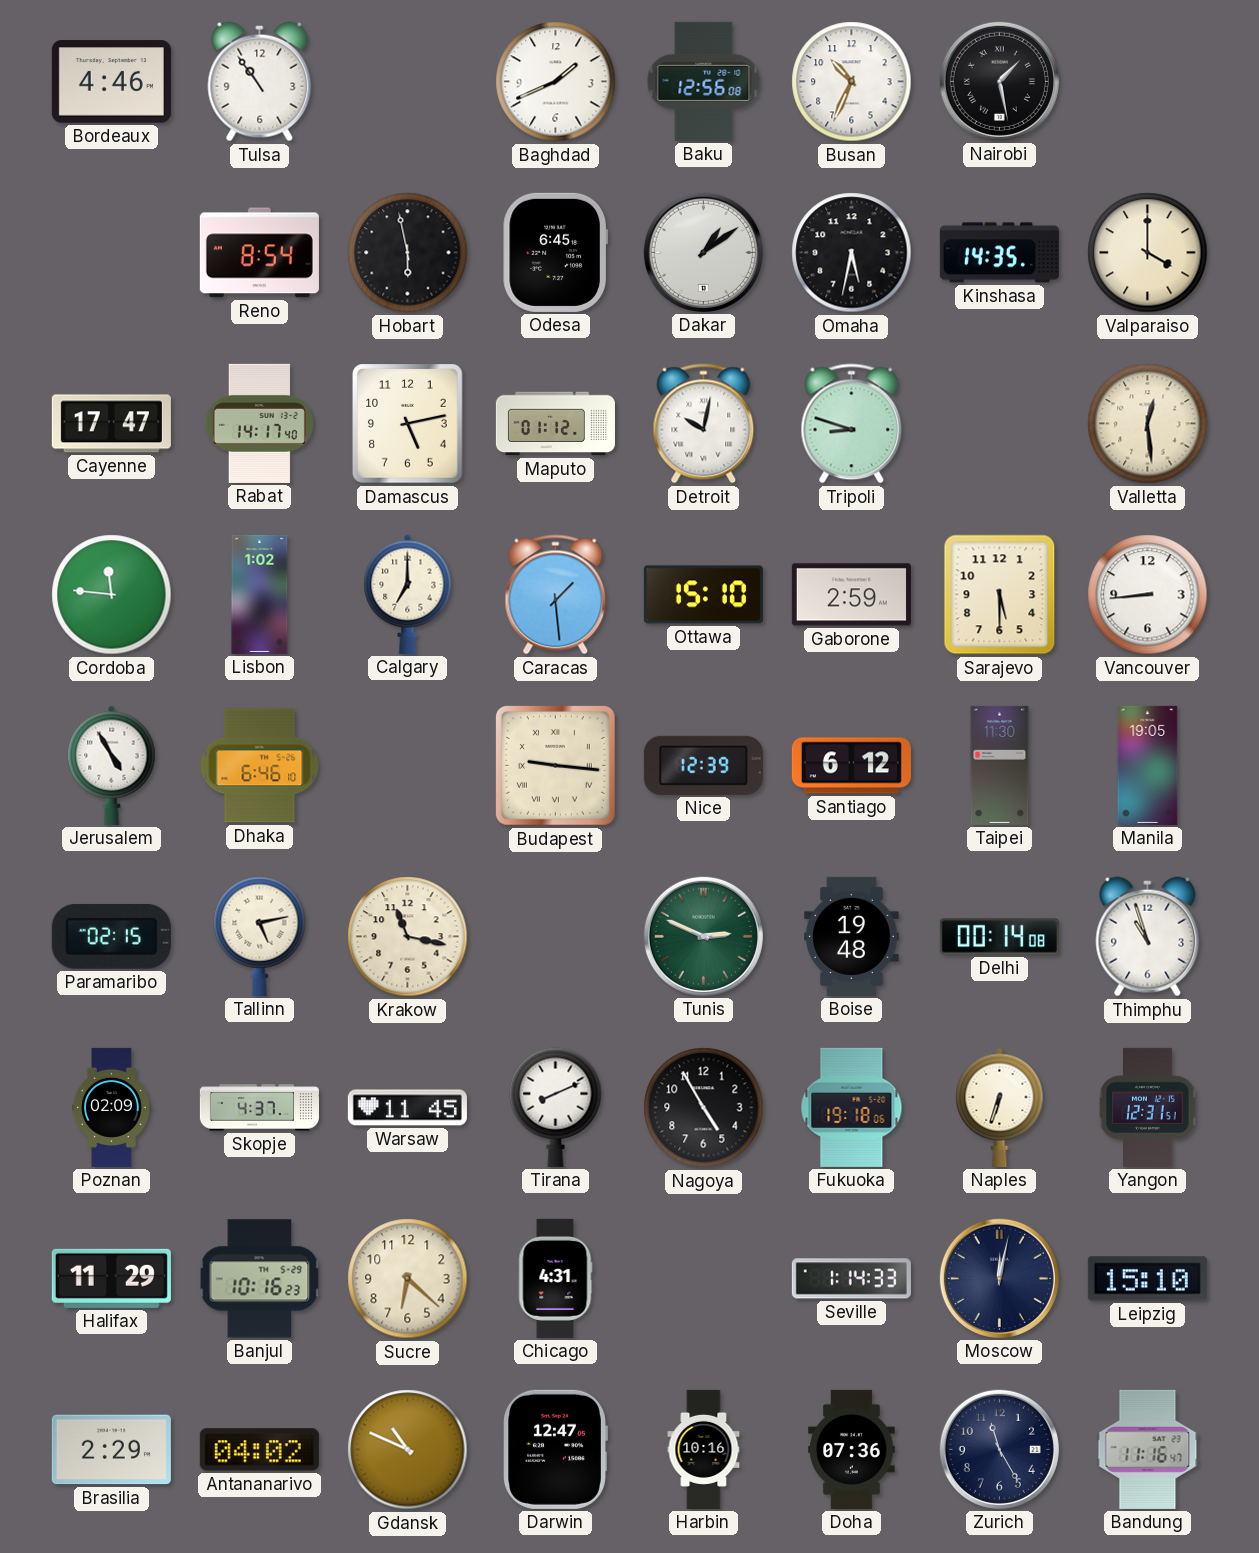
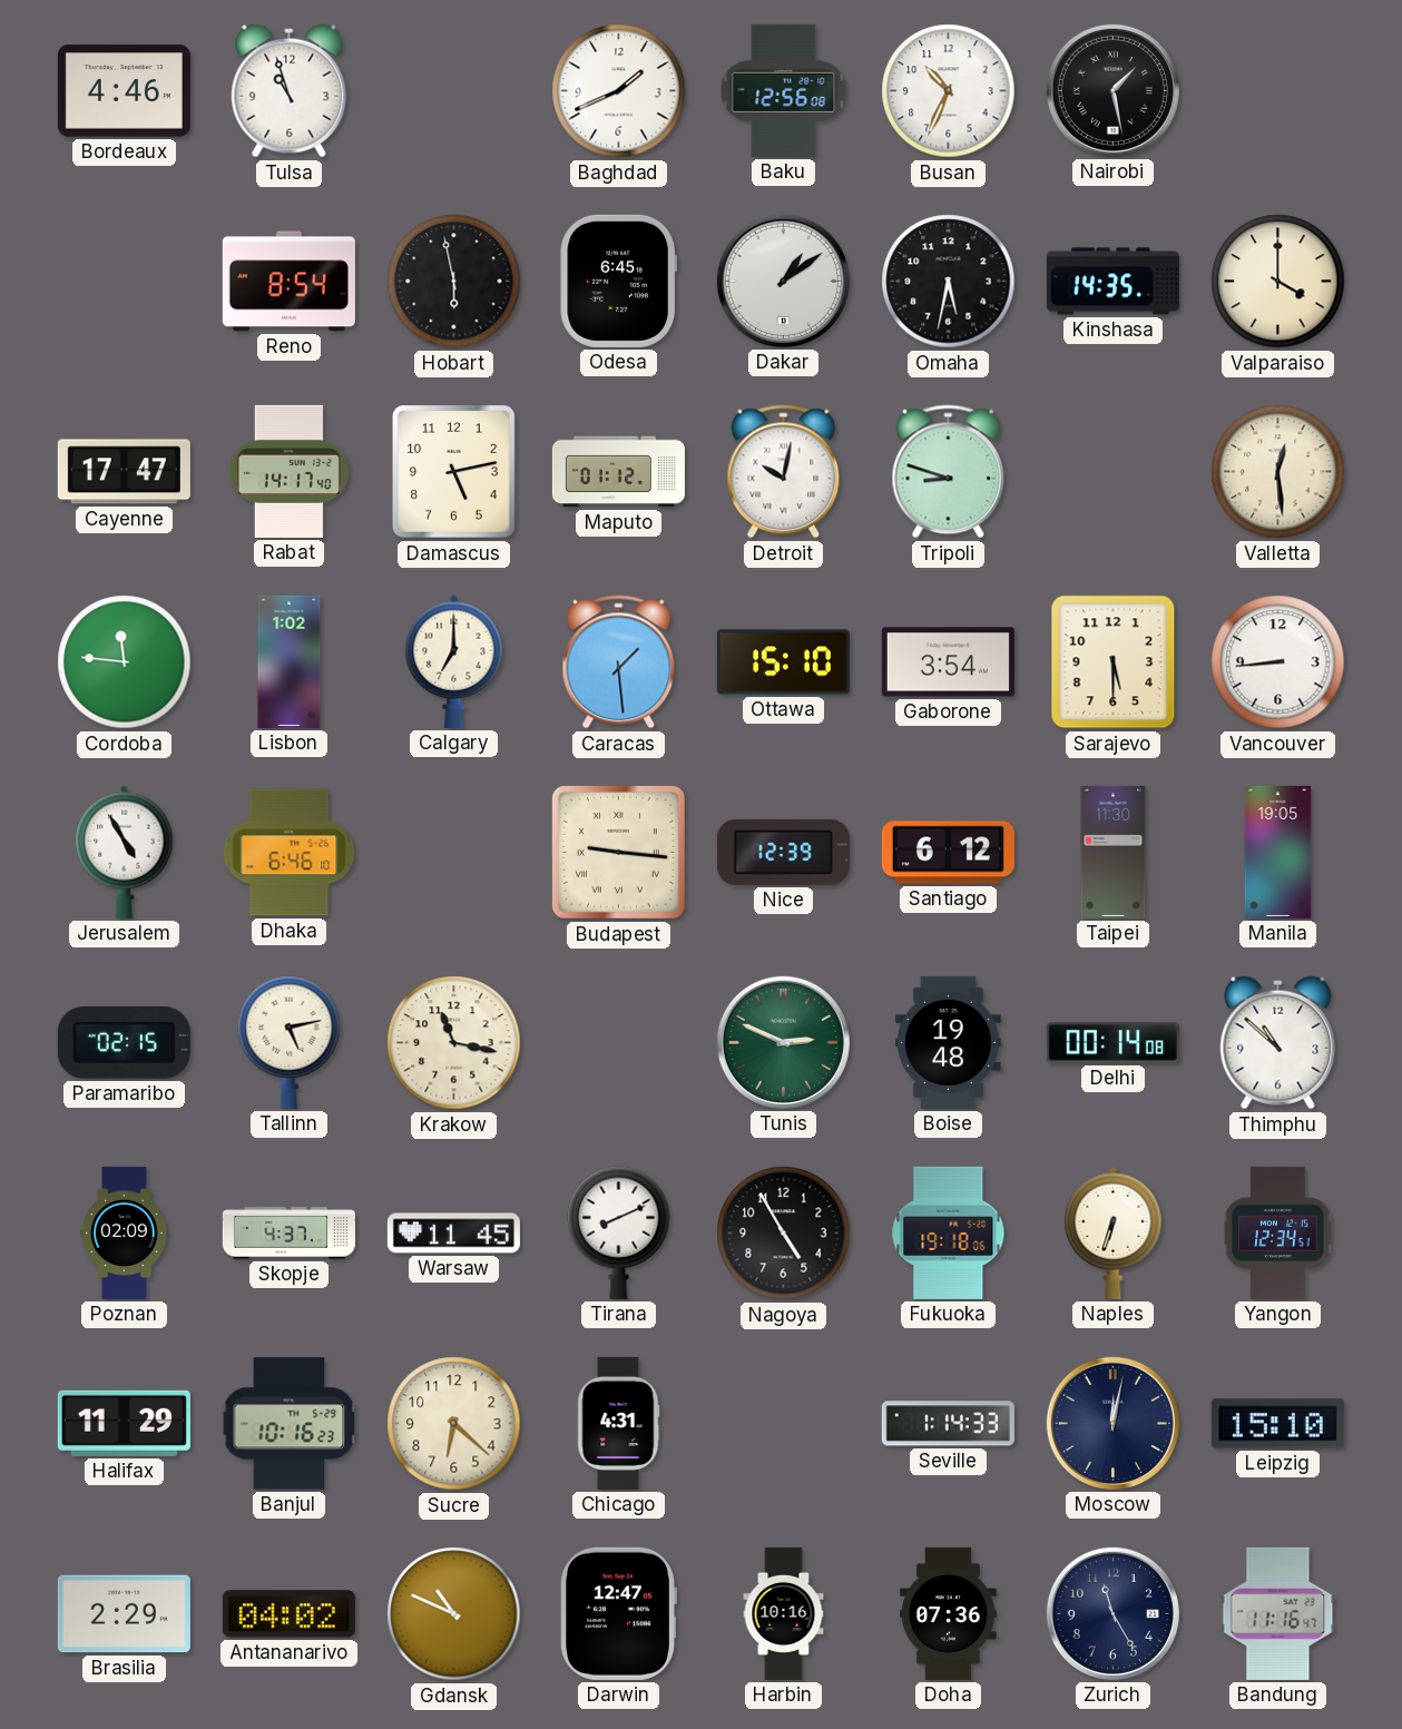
Tulsa: 10:54 -> 10:57
Gaborone: 2:59 -> 3:54
Thimphu: 10:57 -> 10:52
Yangon: 12:31 -> 12:34
